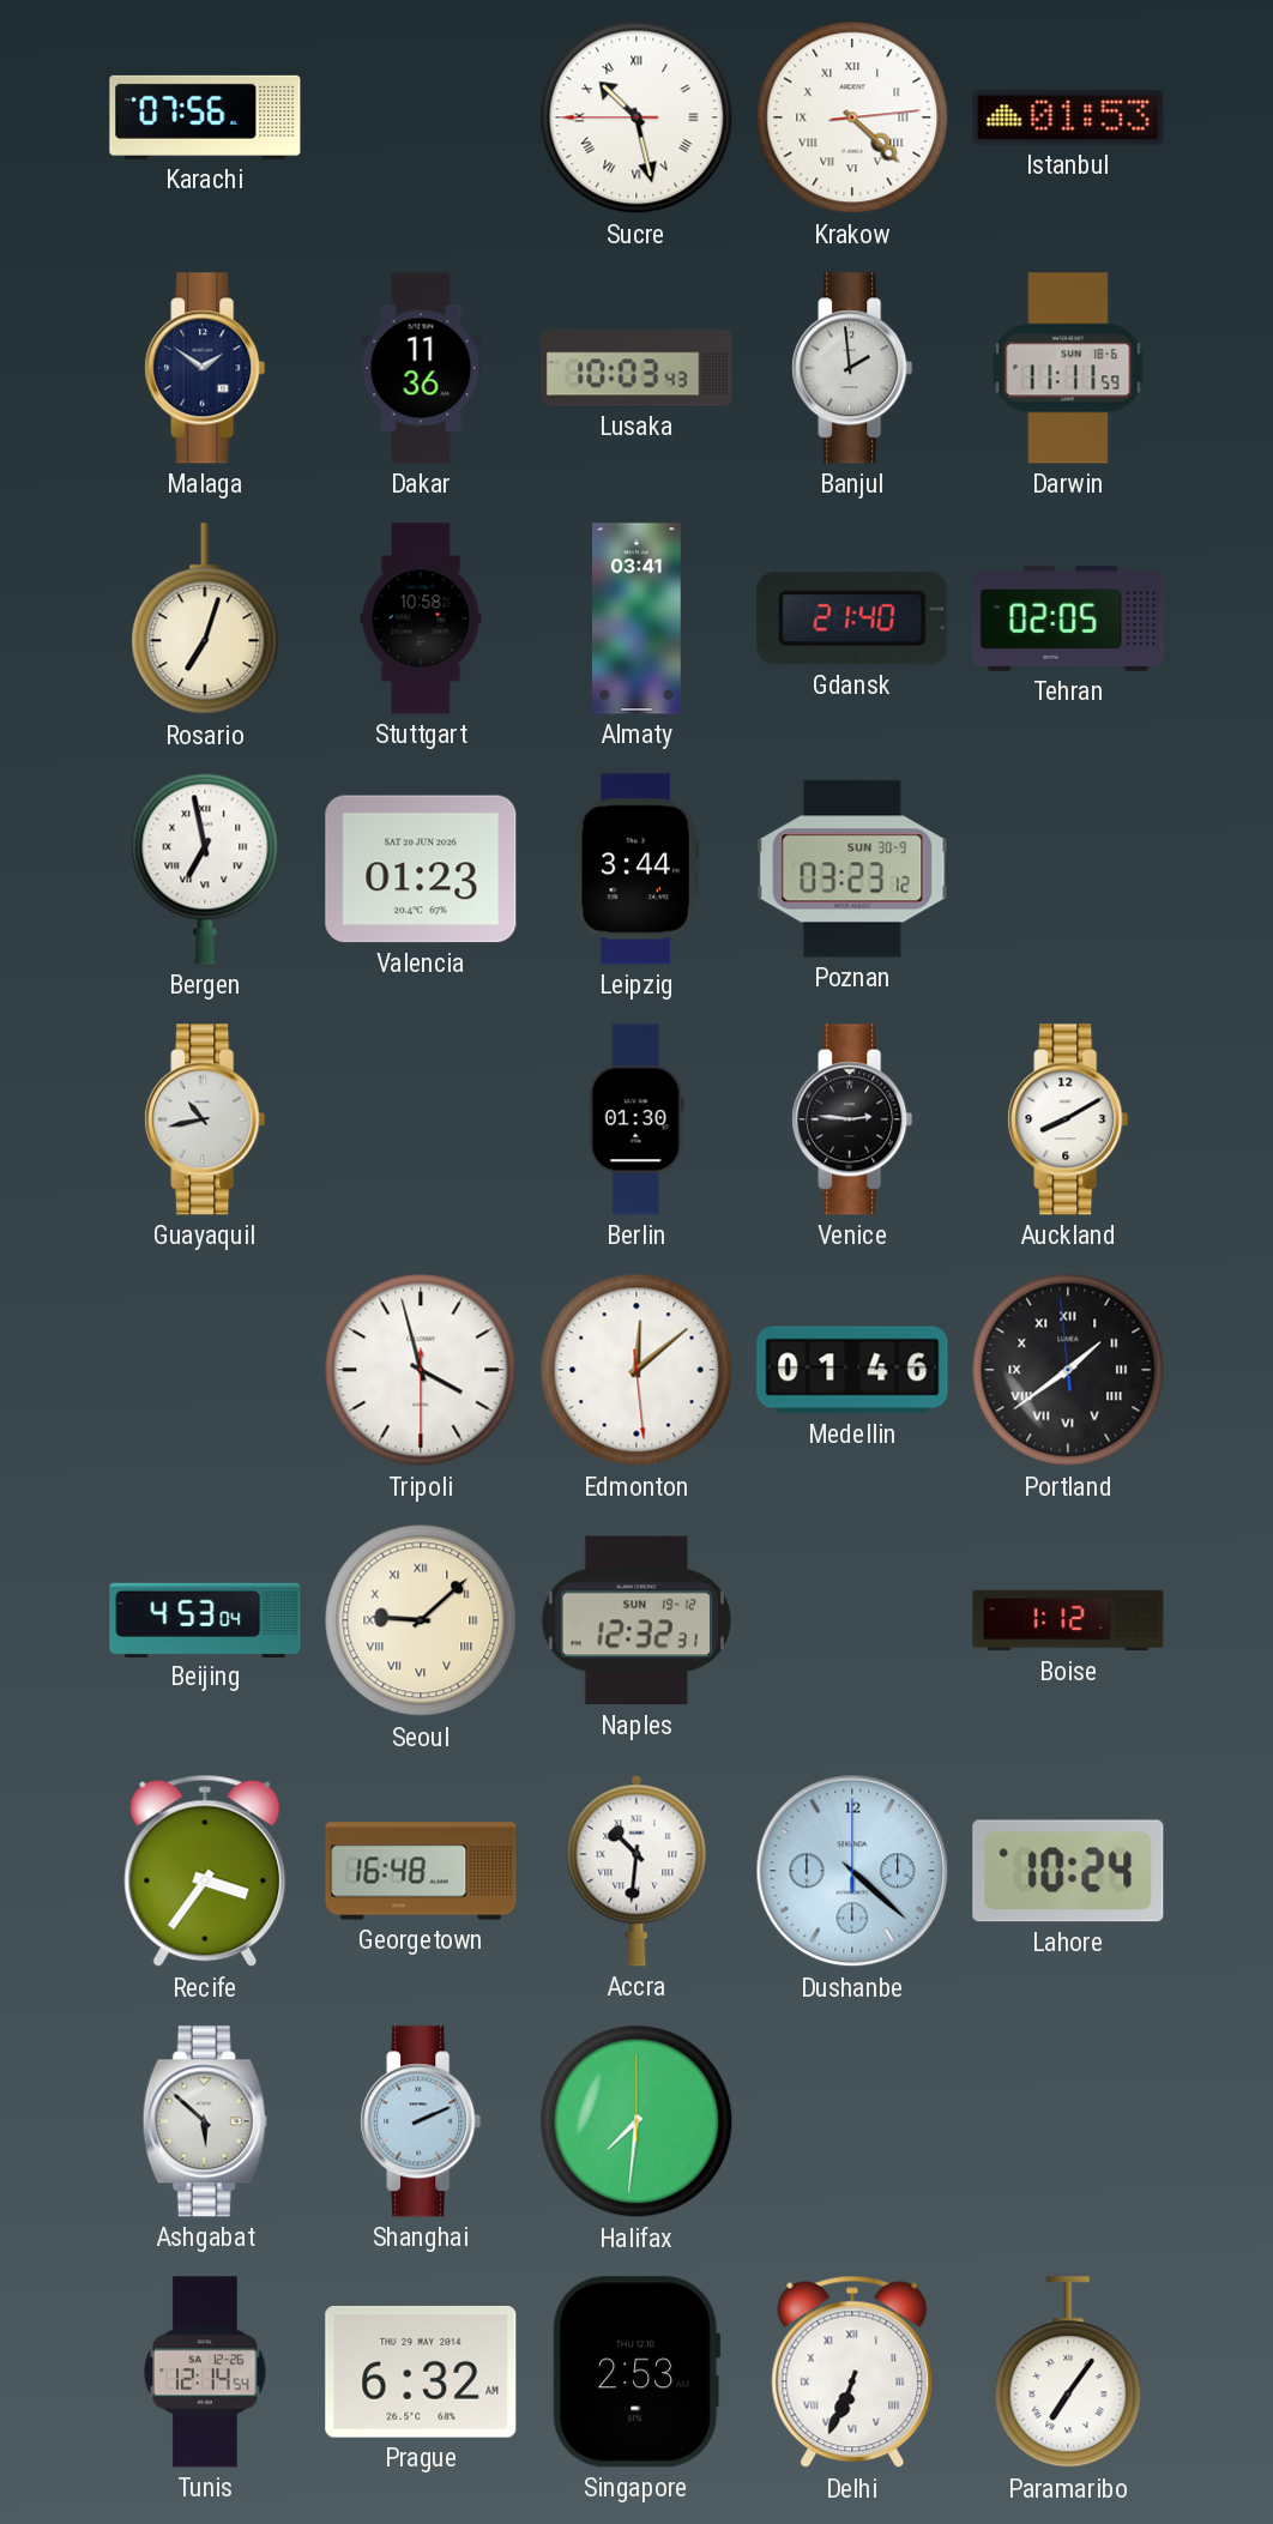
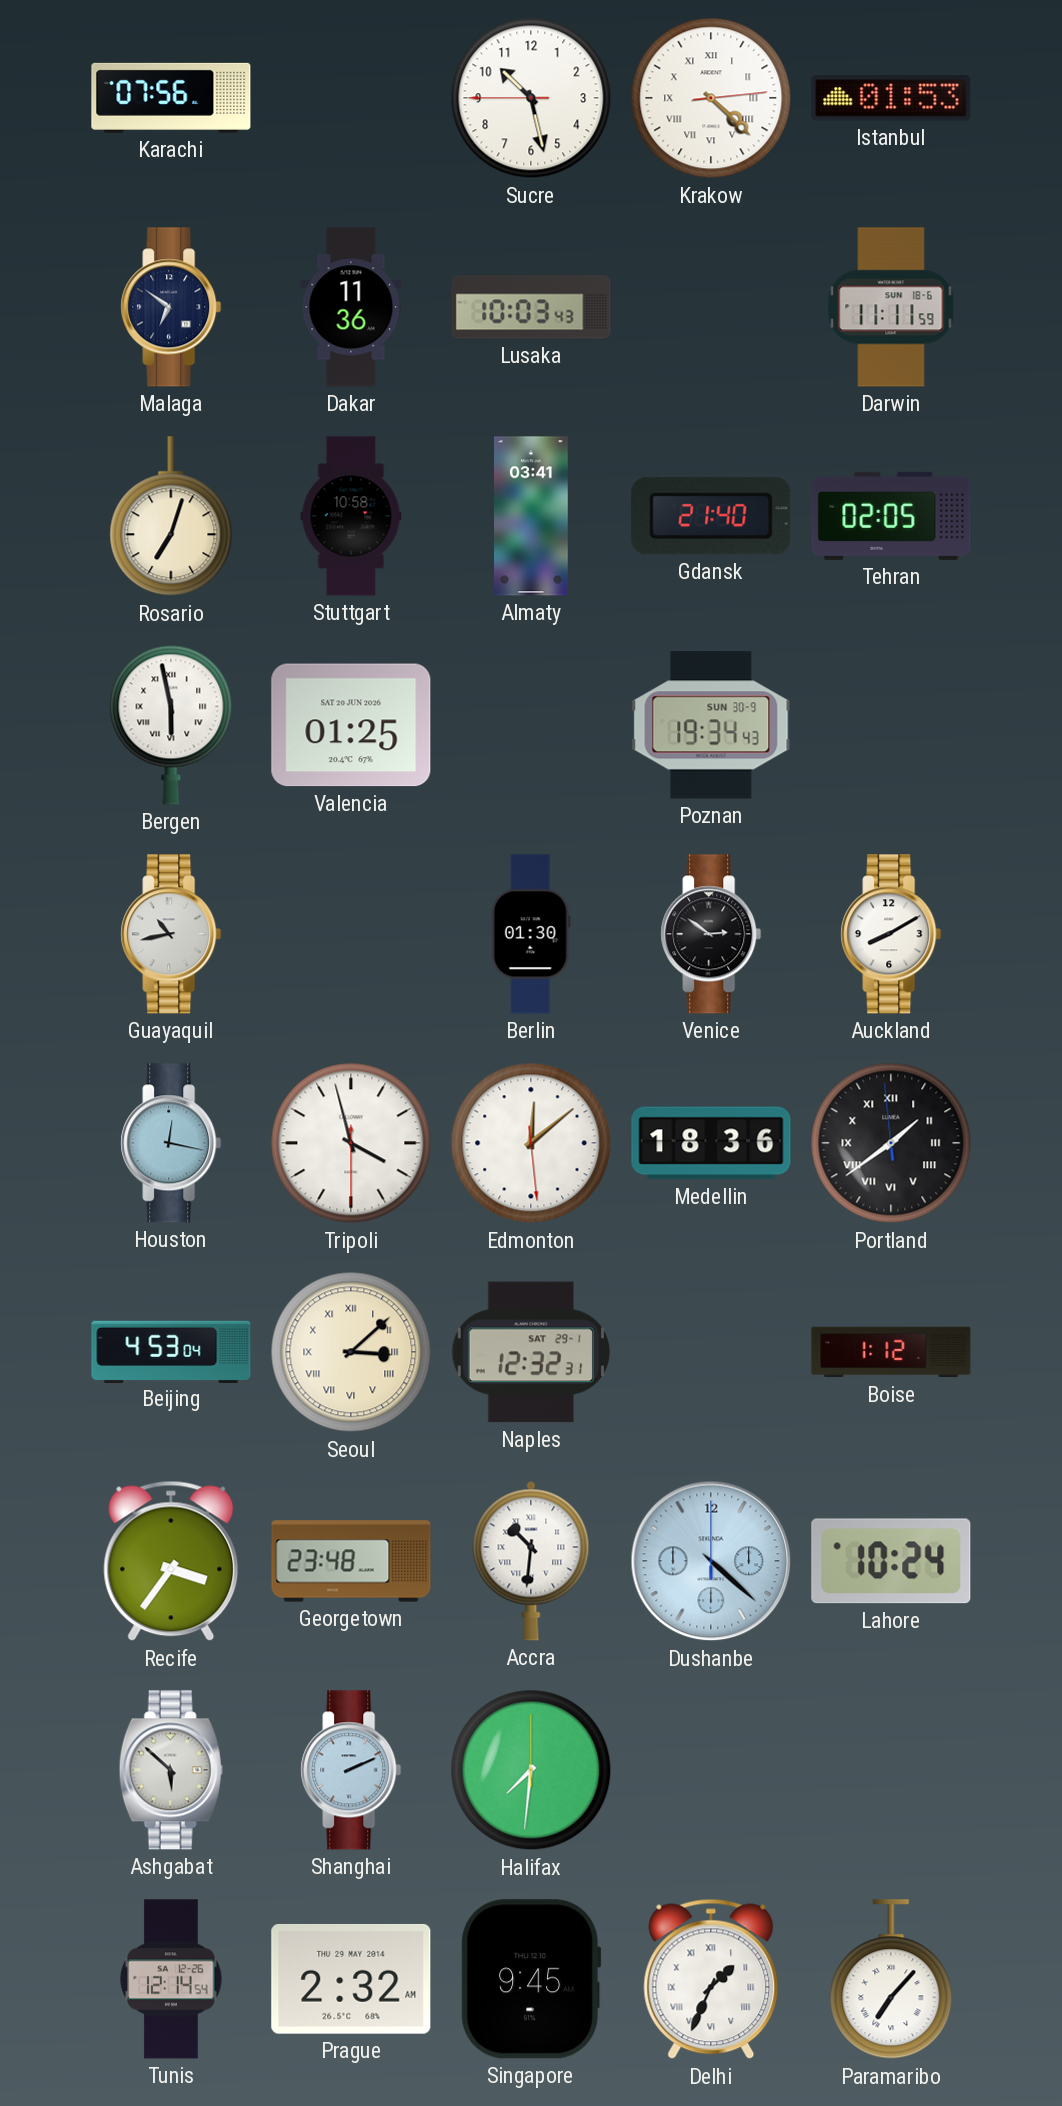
Sucre numerals: Roman -> Arabic
Malaga: 1:51 -> 6:51
Banjul: 1:59 -> none
Bergen: 6:58 -> 5:58
Valencia: 01:23 -> 01:25
Leipzig: 3:44 -> none
Poznan: 03:23 -> 19:34
Venice: 2:46 -> 2:51
Houston: none -> 12:17
Medellin: 01:46 -> 18:36
Seoul: 9:08 -> 3:08
Naples date: SUN 19-12 -> SAT 29-1
Georgetown: 16:48 -> 23:48
Prague: 6:32 -> 2:32
Singapore: 2:53 -> 9:45
Delhi: 6:34 -> 1:34
Paramaribo: 7:06 -> 7:07
